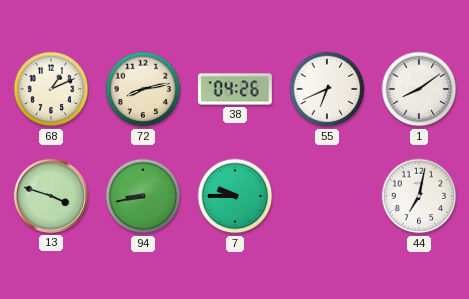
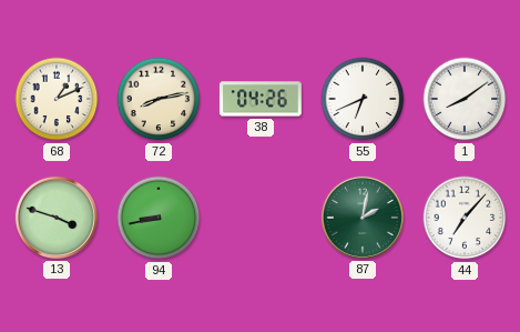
7: 9:45 -> none
87: none -> 2:02
44: 7:02 -> 7:07
